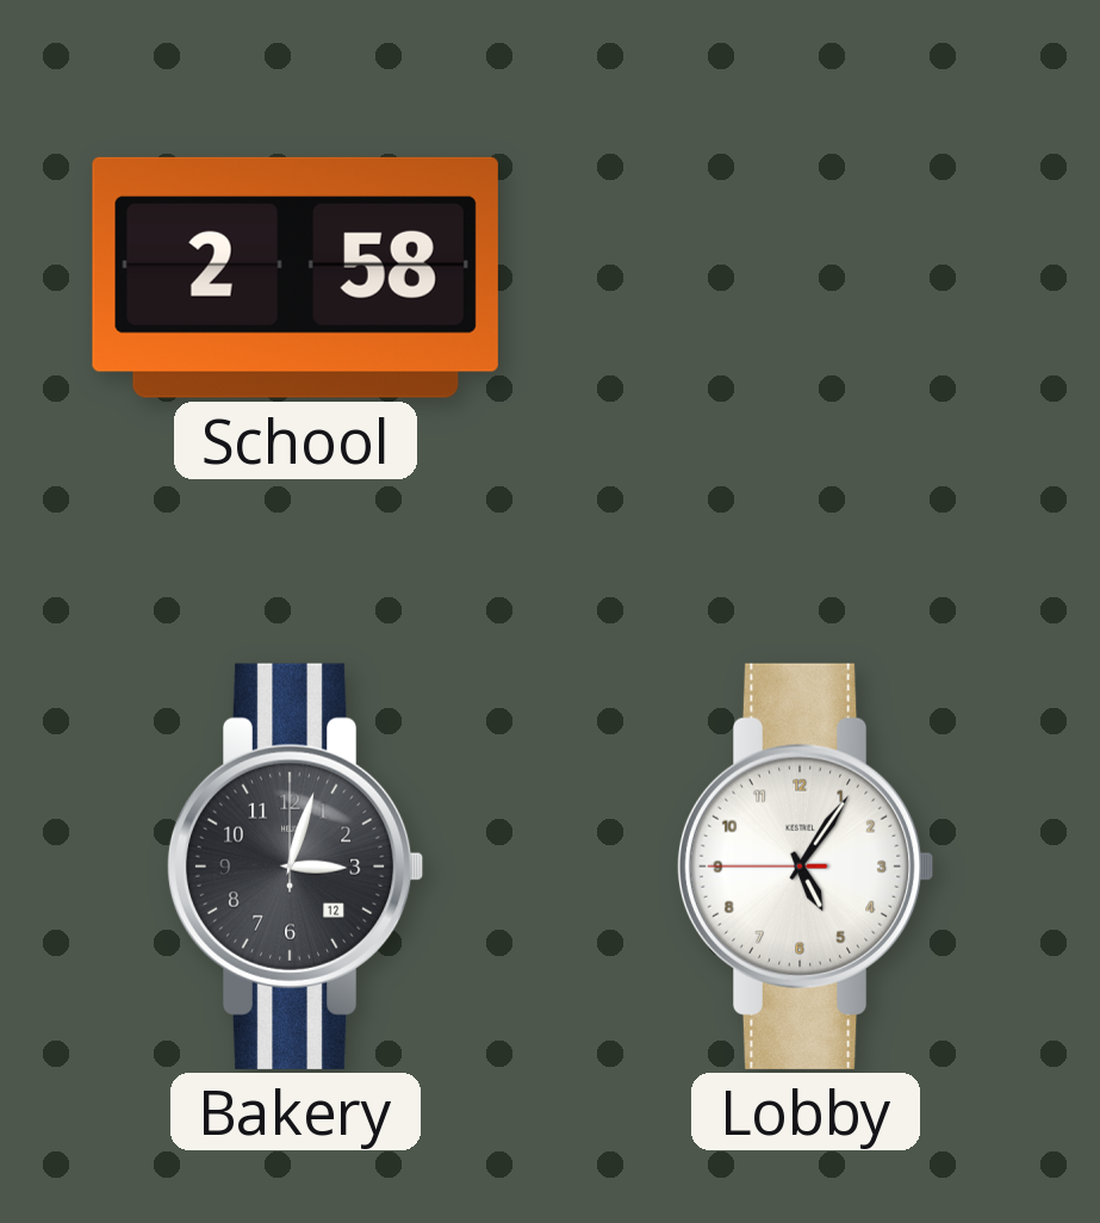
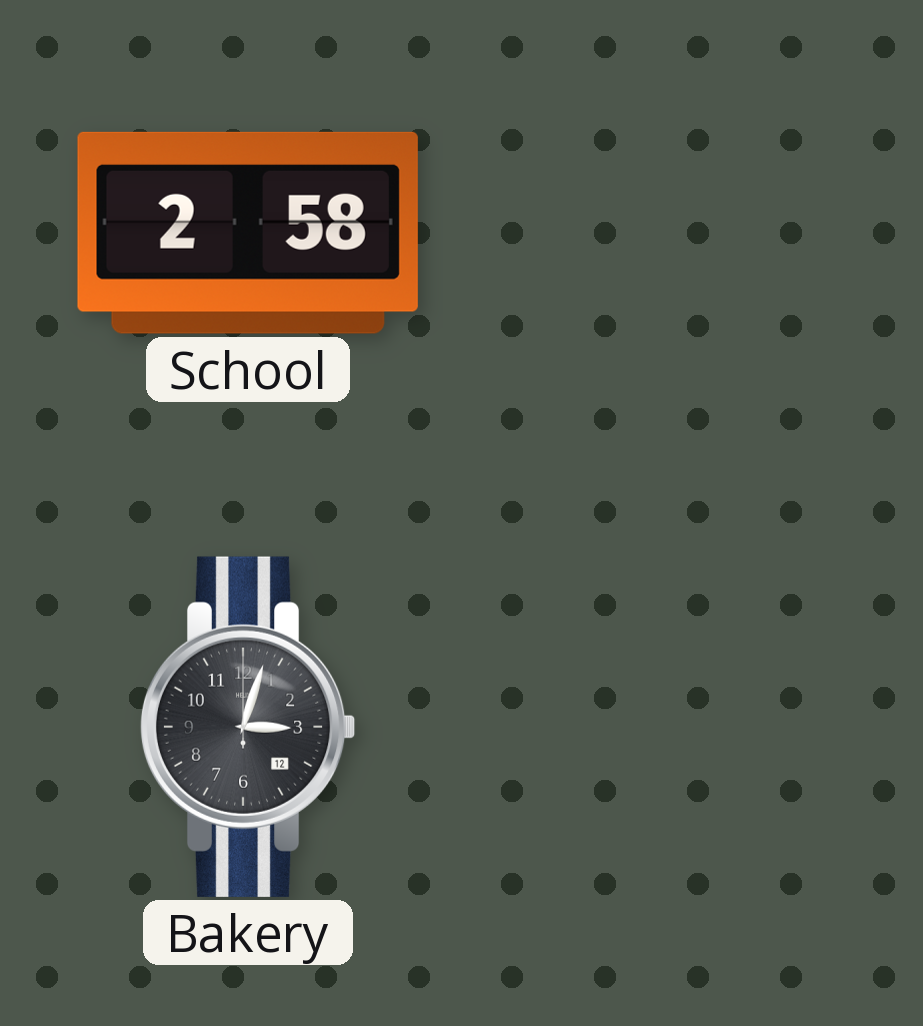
Lobby: 5:05 -> none
